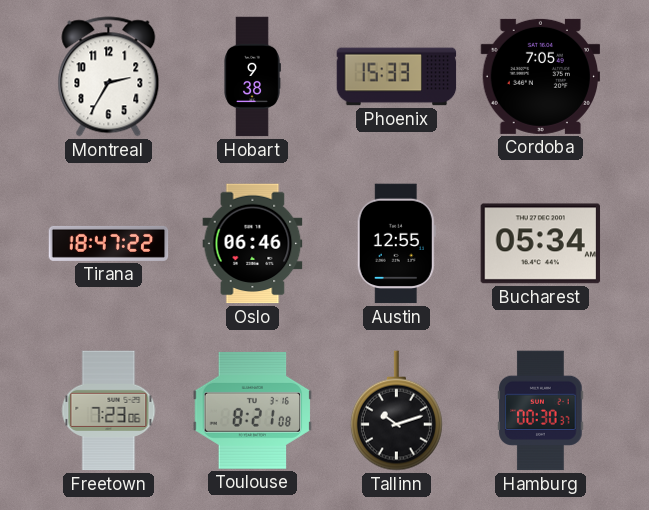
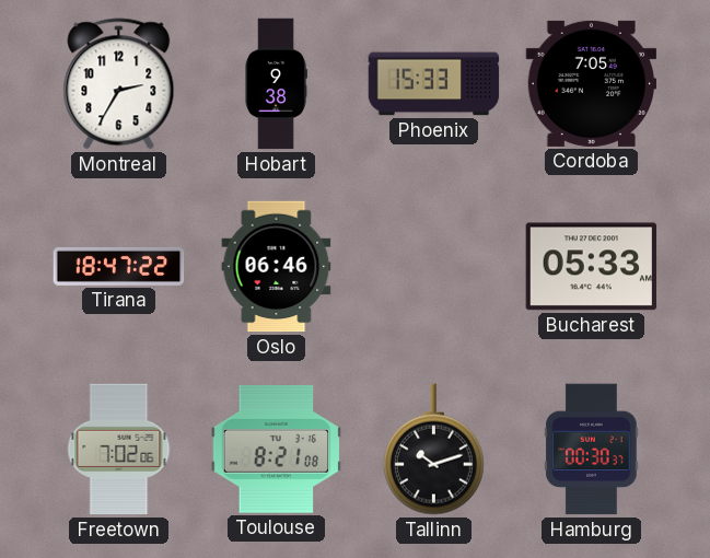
Austin: 12:55 -> none
Bucharest: 05:34 -> 05:33
Freetown: 7:23 -> 7:02
